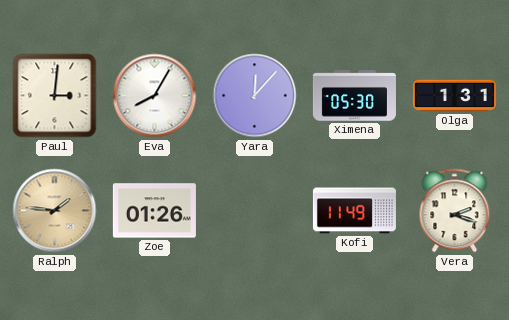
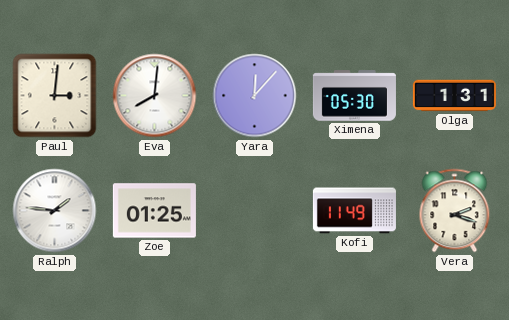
Eva: 8:05 -> 8:01
Ralph dial: champagne -> white
Zoe: 01:26 -> 01:25
